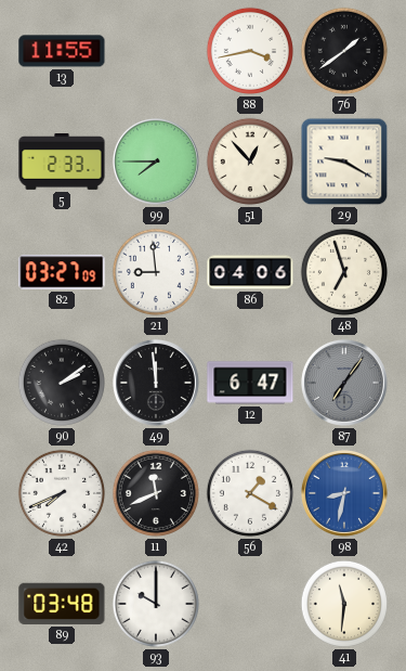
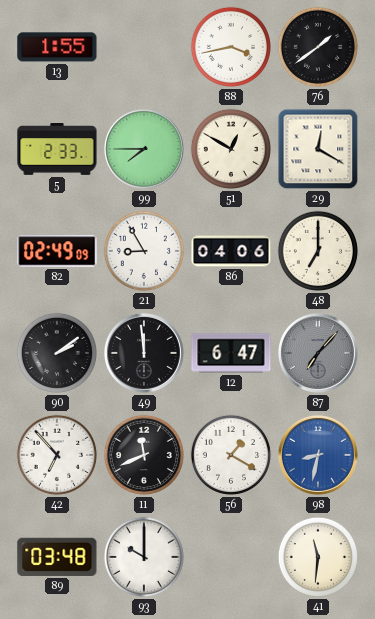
13: 11:55 -> 1:55
51: 12:53 -> 12:50
29: 9:20 -> 12:20
82: 03:27 -> 02:49
21: 8:59 -> 8:55
48: 6:57 -> 7:00
87: 7:06 -> 7:07
42: 7:41 -> 6:53
